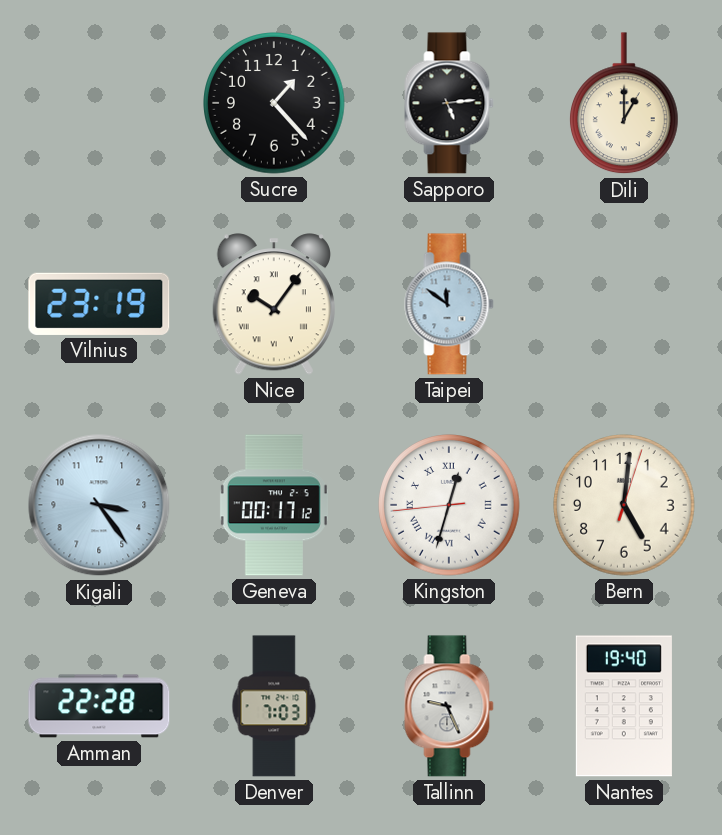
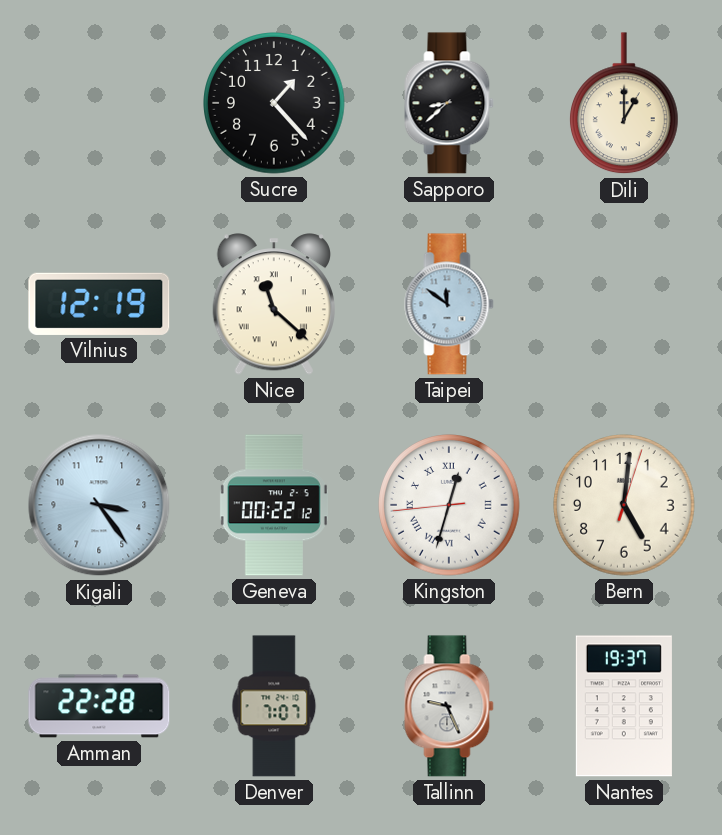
Sapporo: 5:14 -> 8:38
Vilnius: 23:19 -> 12:19
Nice: 10:06 -> 11:22
Geneva: 00:17 -> 00:22
Denver: 7:03 -> 7:07
Nantes: 19:40 -> 19:37
